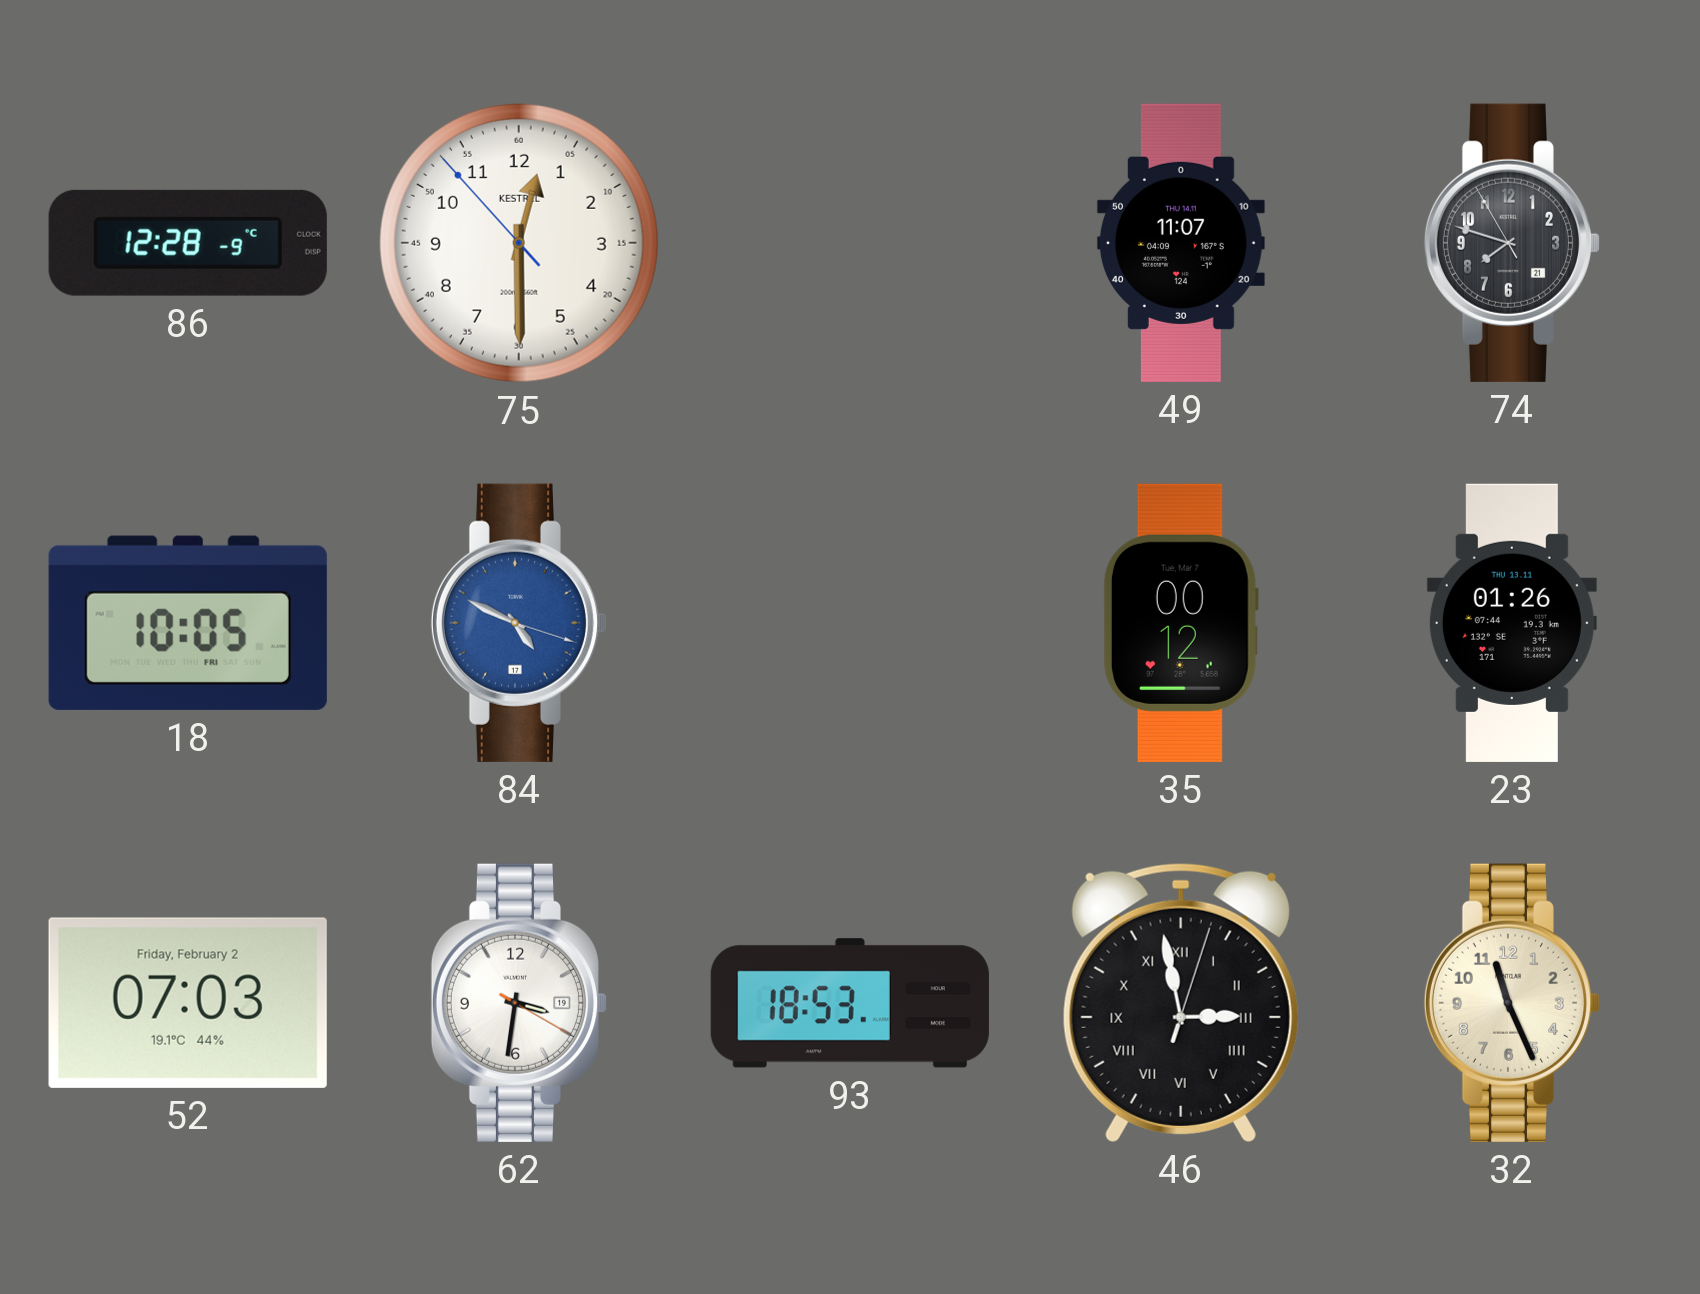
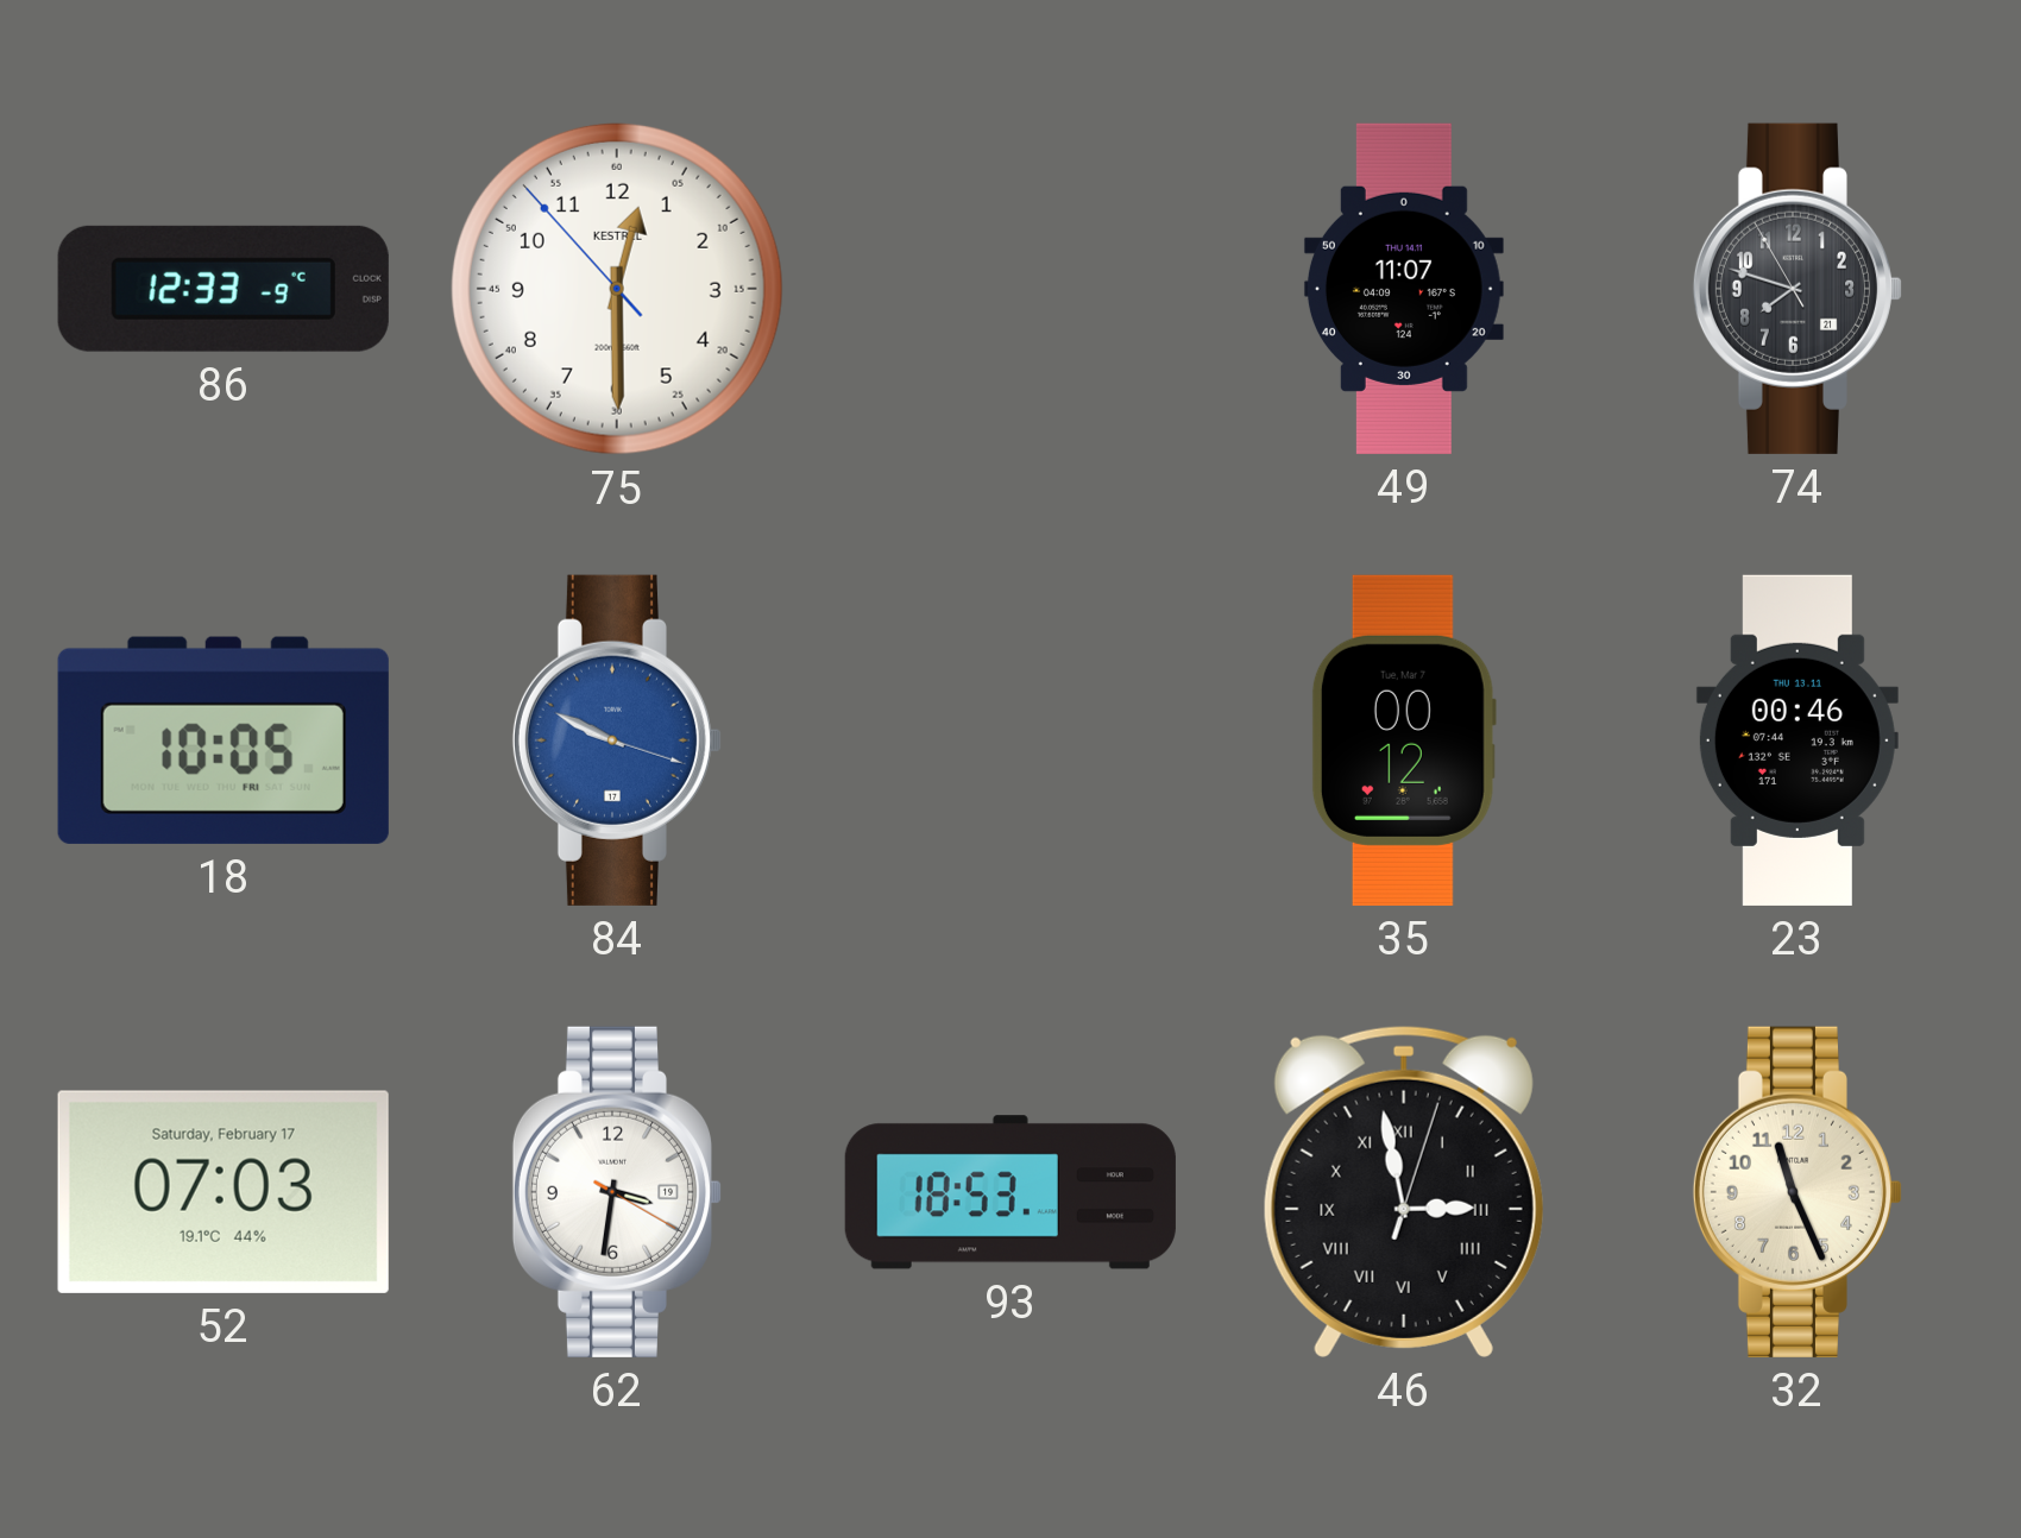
86: 12:28 -> 12:33
84: 4:49 -> 9:49
23: 01:26 -> 00:46
52 date: Friday, February 2 -> Saturday, February 17
